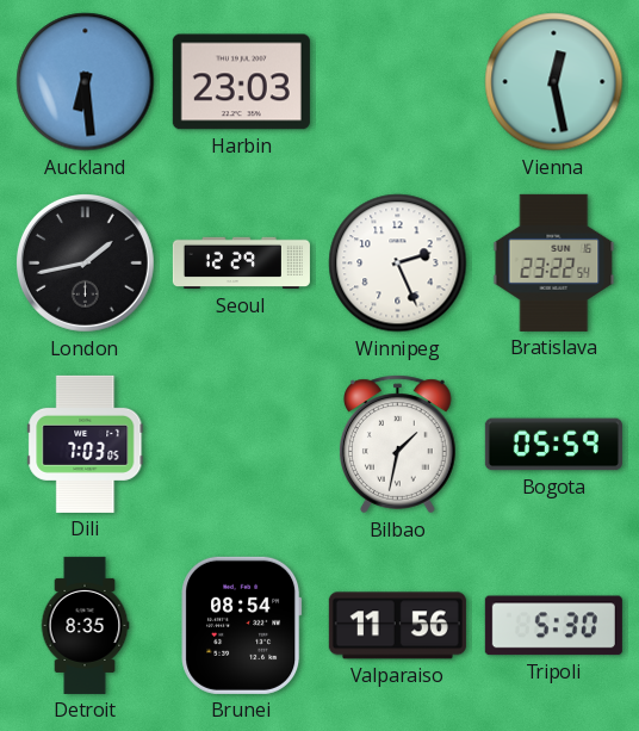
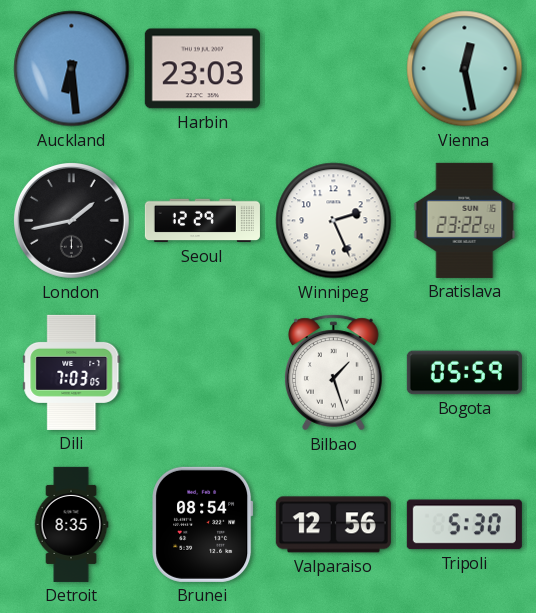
Bilbao: 1:32 -> 1:27
Valparaiso: 11:56 -> 12:56
